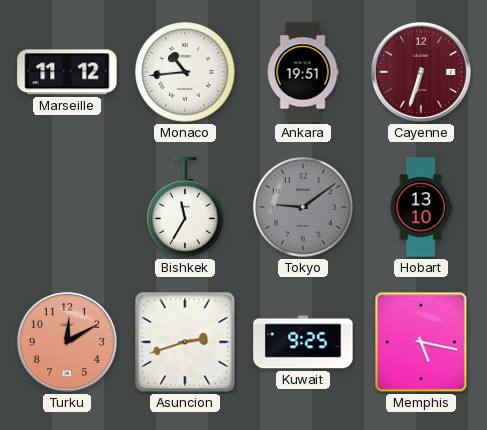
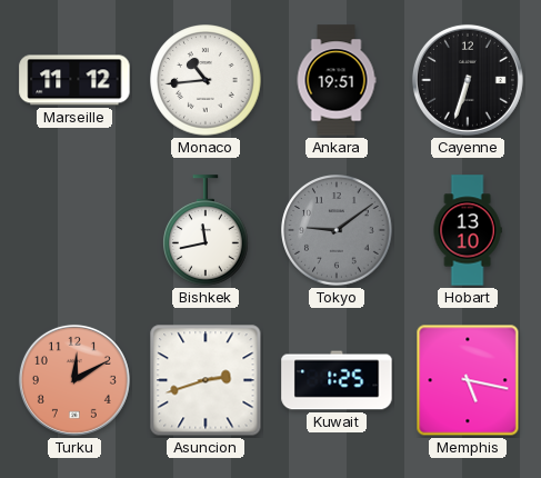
Cayenne dial: burgundy -> black
Bishkek: 11:35 -> 11:43
Kuwait: 9:25 -> 1:25
